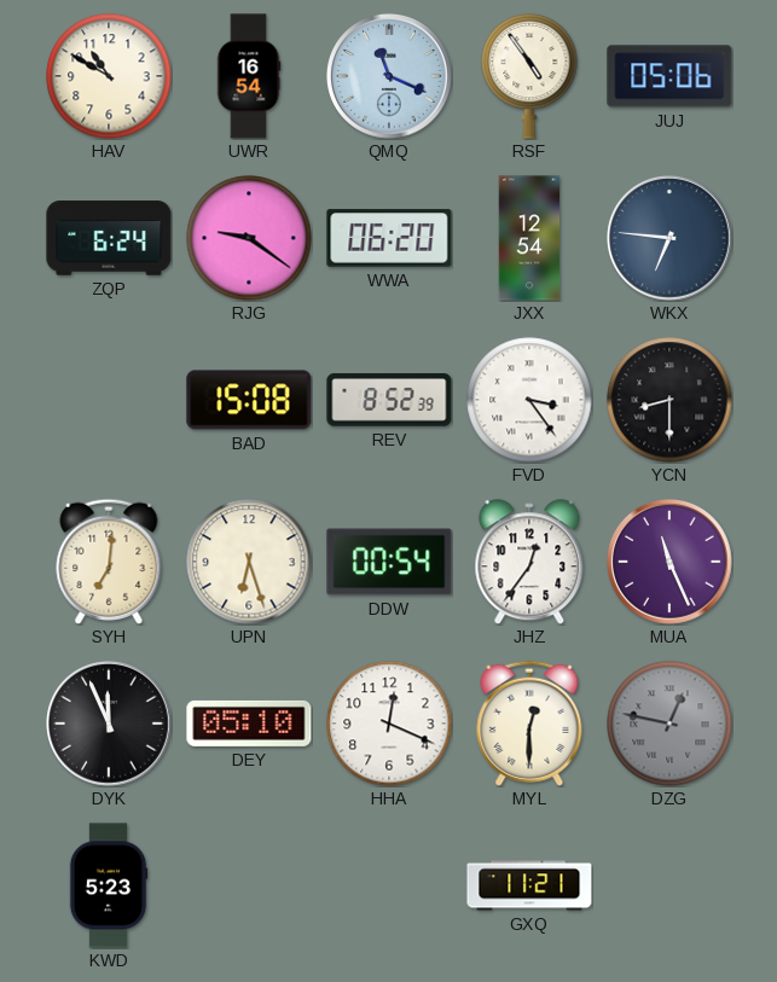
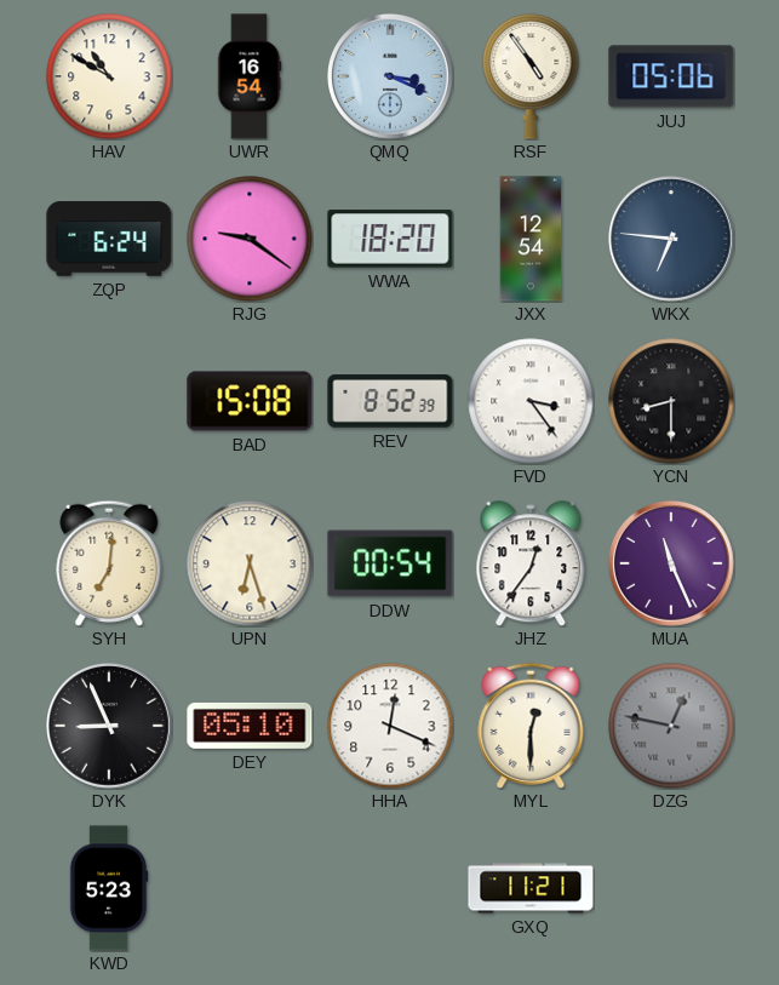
QMQ: 11:19 -> 3:19
WWA: 06:20 -> 18:20
DYK: 11:56 -> 8:56
